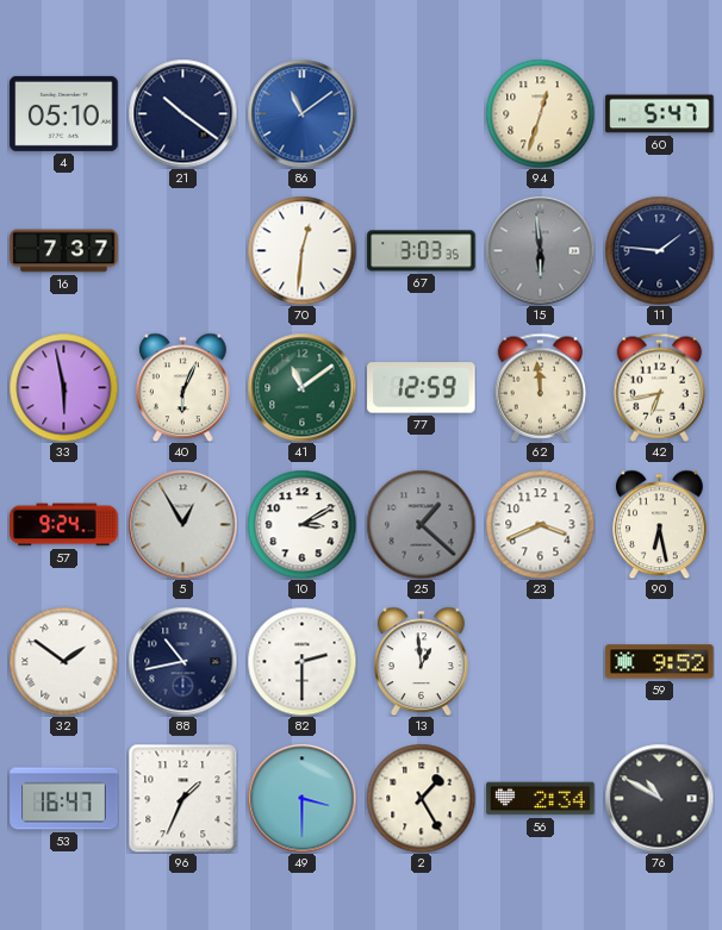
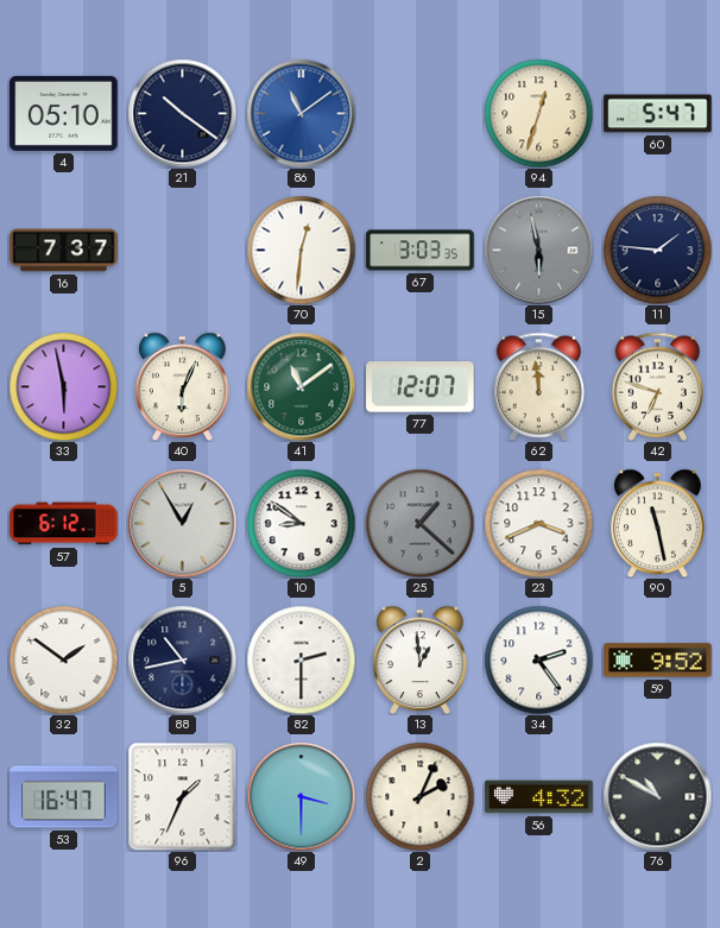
15: 5:59 -> 5:58
77: 12:59 -> 12:07
42: 6:43 -> 6:48
57: 9:24 -> 6:12
10: 3:10 -> 8:51
90: 6:28 -> 11:28
34: none -> 2:24
2: 1:25 -> 2:04
56: 2:34 -> 4:32
